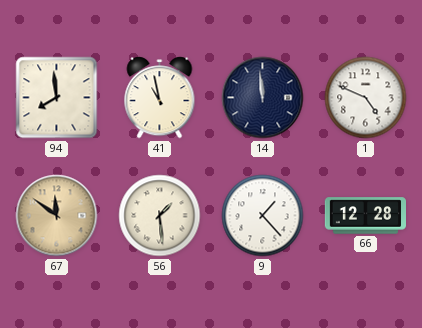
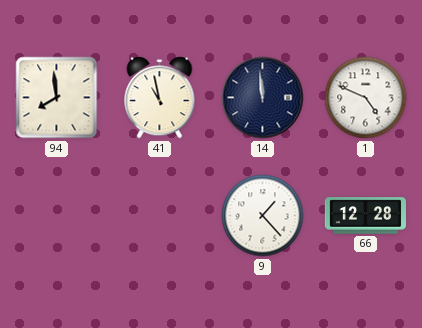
67: 11:51 -> none
56: 1:29 -> none
